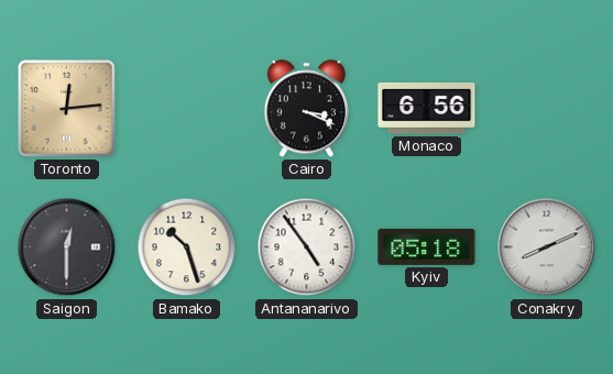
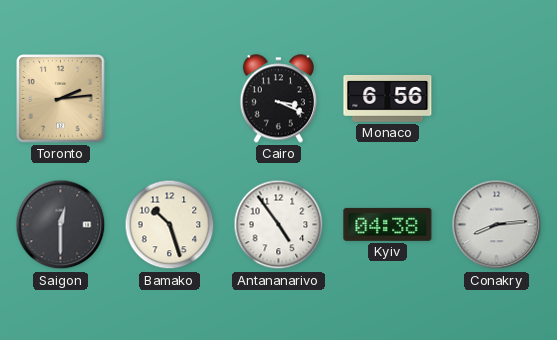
Toronto: 12:14 -> 2:14
Kyiv: 05:18 -> 04:38
Conakry: 8:11 -> 8:14
